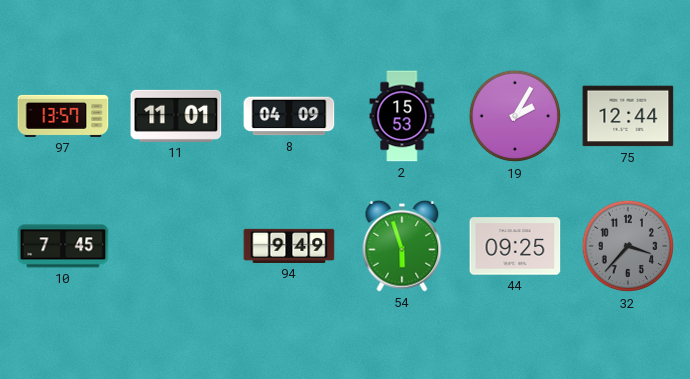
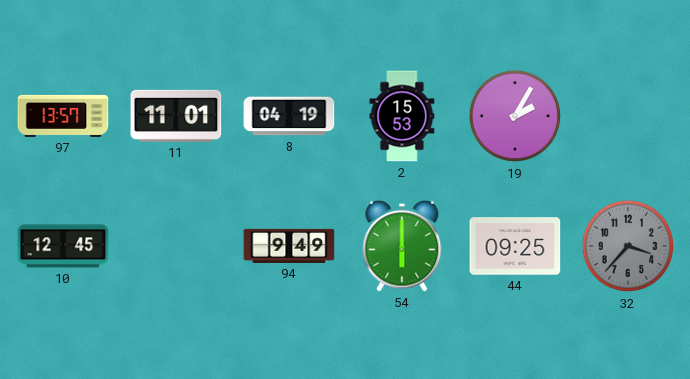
8: 04:09 -> 04:19
75: 12:44 -> none
10: 7:45 -> 12:45
54: 5:57 -> 6:00
